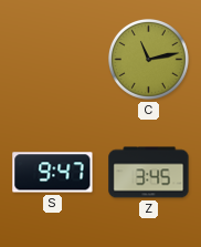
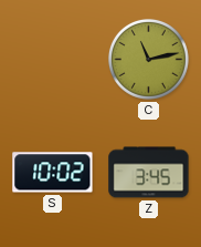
S: 9:47 -> 10:02
